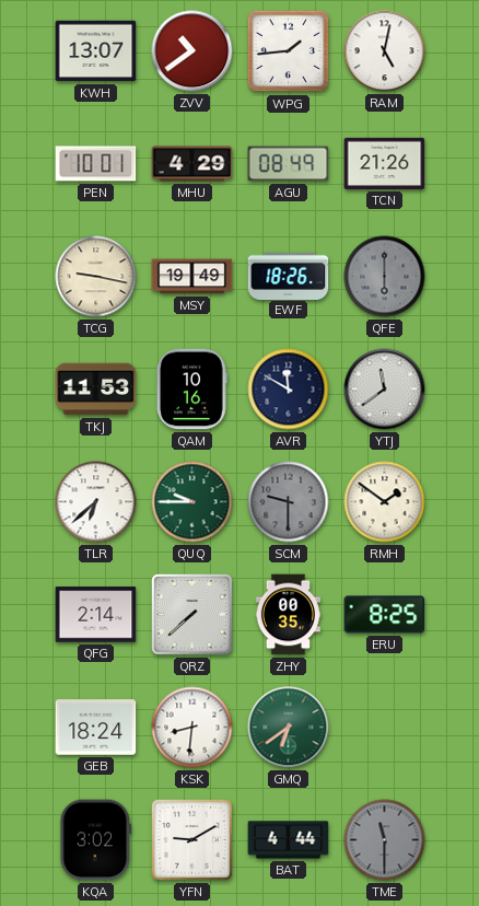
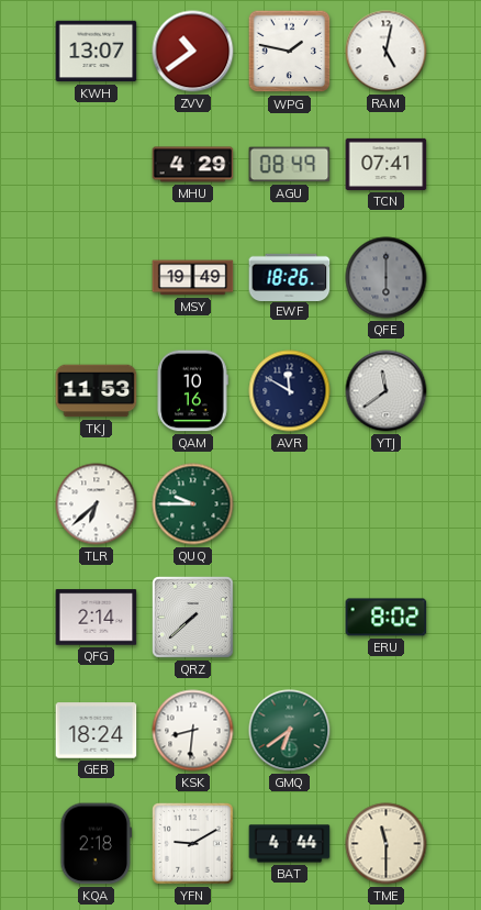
WPG: 1:44 -> 1:47
PEN: 10:01 -> none
TCN: 21:26 -> 07:41
TCG: 9:17 -> none
SCM: 9:30 -> none
RMH: 1:51 -> none
ZHY: 00:35 -> none
ERU: 8:25 -> 8:02
KQA: 3:02 -> 2:18
TME dial: grey -> cream
